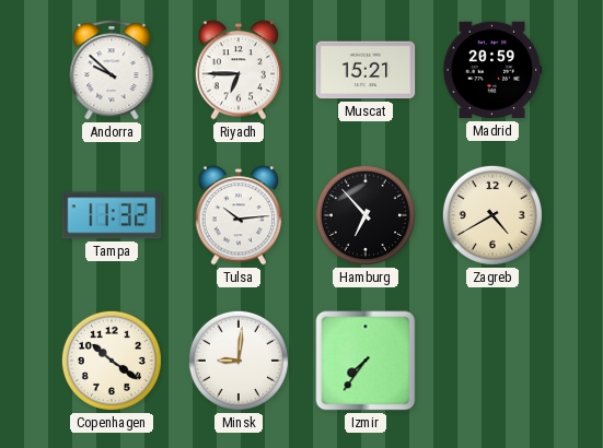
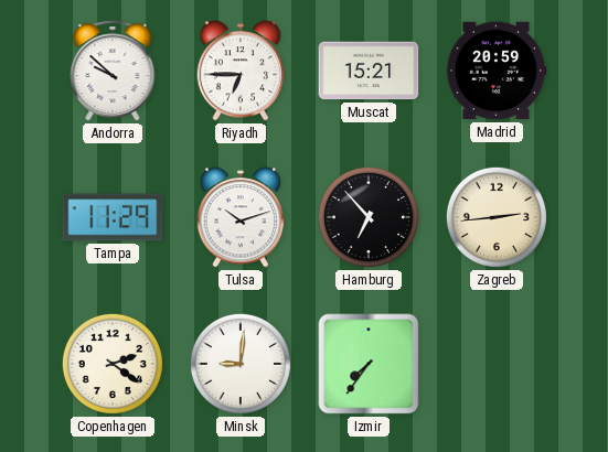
Tampa: 11:32 -> 11:29
Tulsa: 10:14 -> 10:12
Zagreb: 4:40 -> 2:44
Copenhagen: 10:21 -> 2:21
